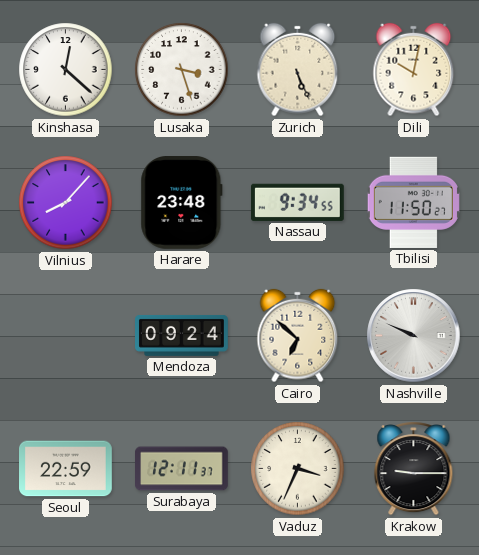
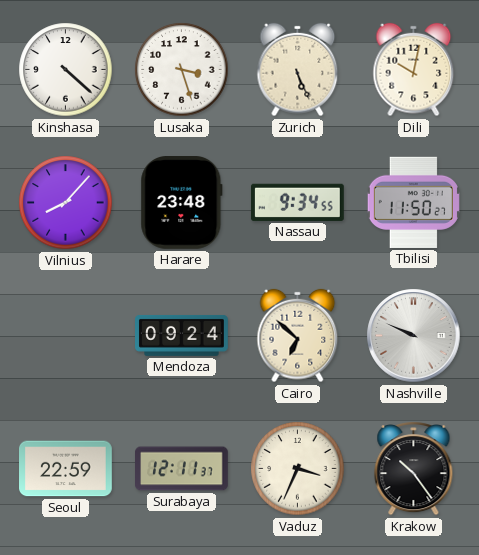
Kinshasa: 12:22 -> 4:22
Krakow: 9:15 -> 10:24
